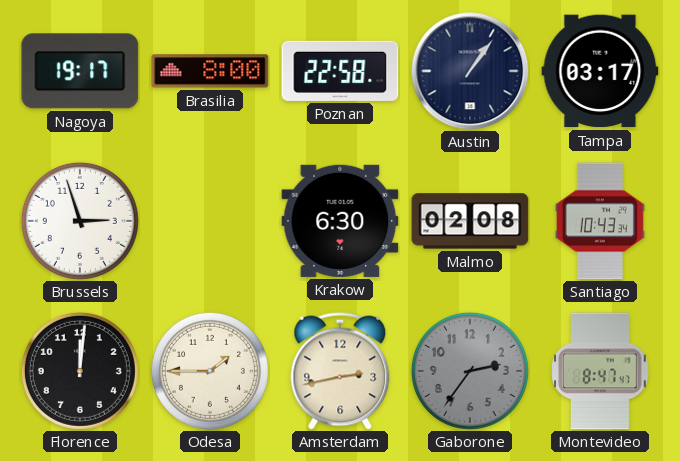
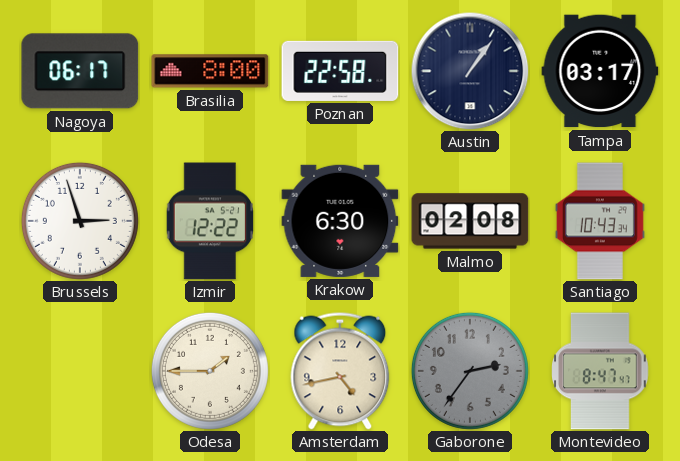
Nagoya: 19:17 -> 06:17
Izmir: none -> 12:22
Florence: 12:01 -> none
Amsterdam: 2:43 -> 4:43
